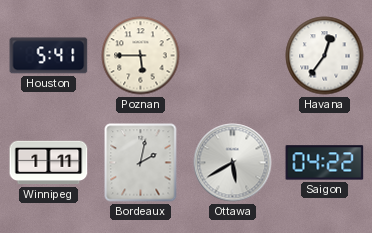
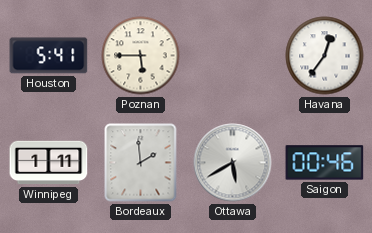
Bordeaux: 2:02 -> 1:59
Saigon: 04:22 -> 00:46
